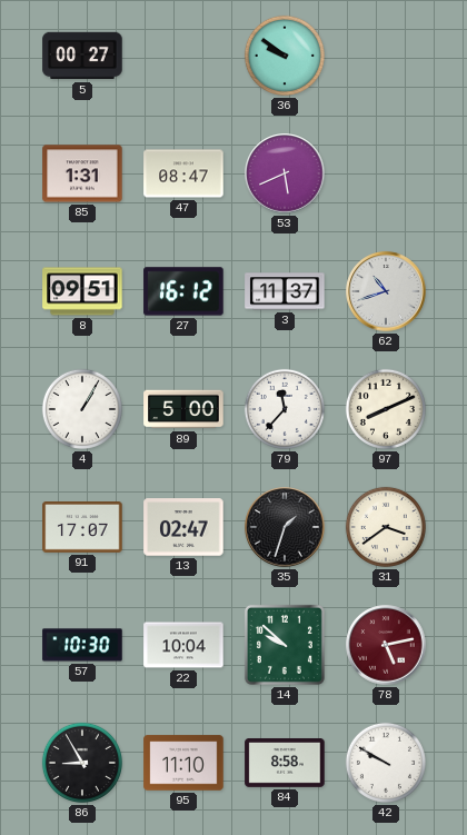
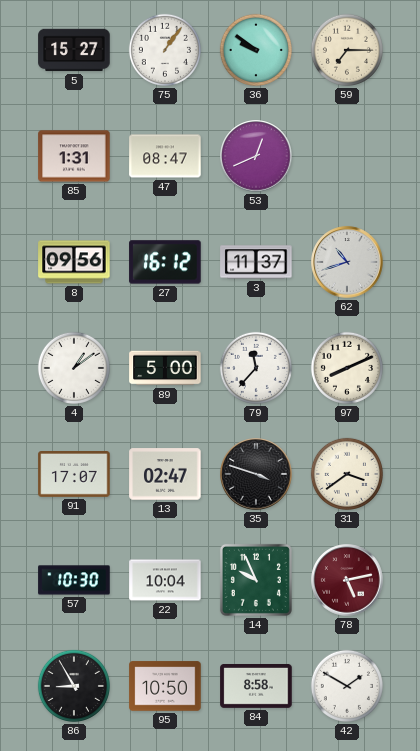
5: 00:27 -> 15:27
75: none -> 1:06
59: none -> 7:15
53: 5:41 -> 12:41
8: 09:51 -> 09:56
4: 1:05 -> 1:09
35: 1:33 -> 3:48
14: 9:52 -> 9:56
95: 11:10 -> 10:50
42: 9:50 -> 1:50
